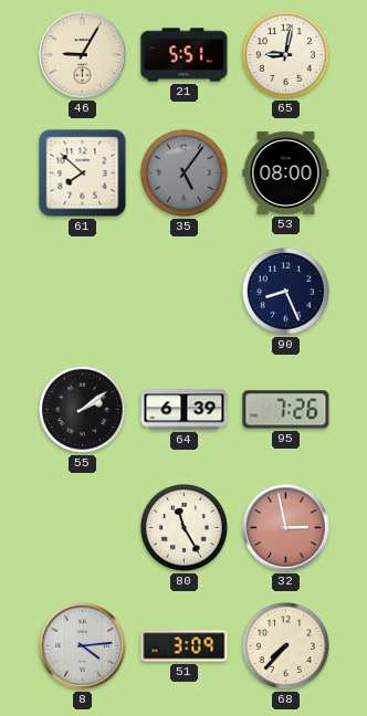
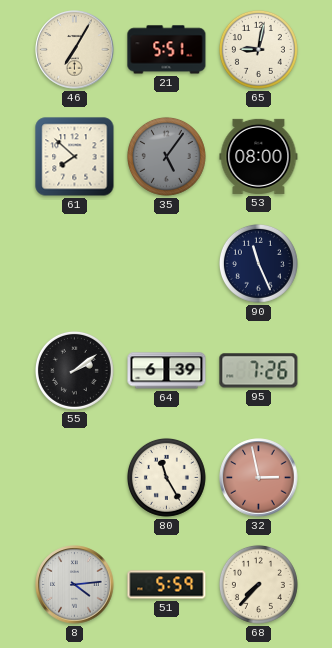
46: 9:05 -> 7:05
90: 8:26 -> 11:26
51: 3:09 -> 5:59
